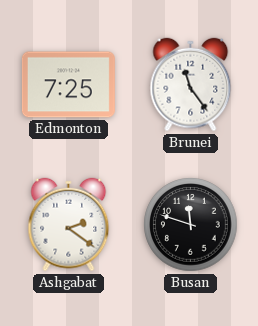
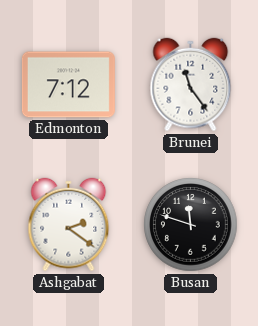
Edmonton: 7:25 -> 7:12
